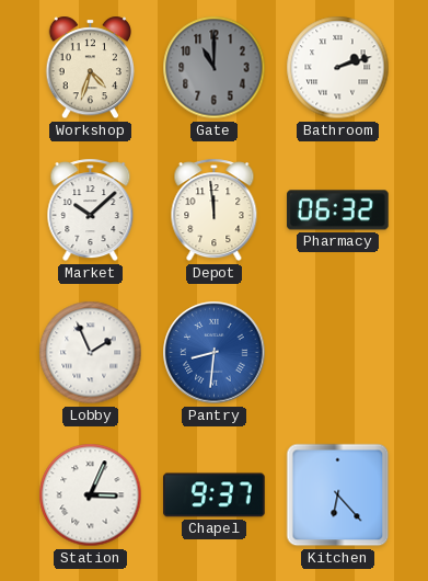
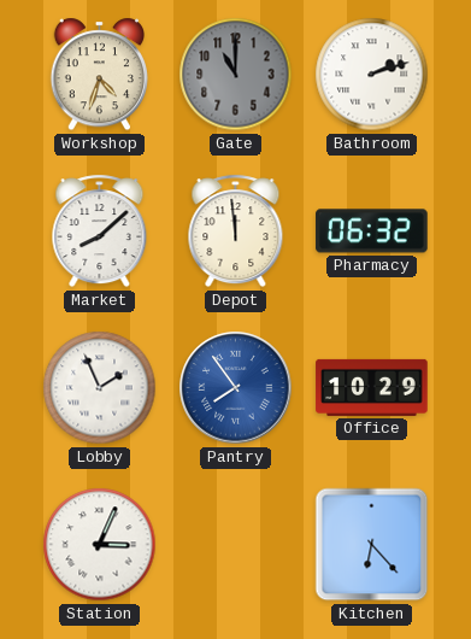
Market: 10:08 -> 8:08
Pantry: 8:31 -> 7:54
Office: none -> 10:29
Chapel: 9:37 -> none
